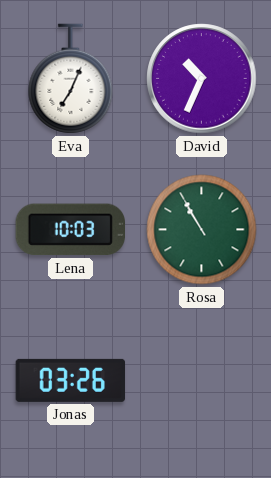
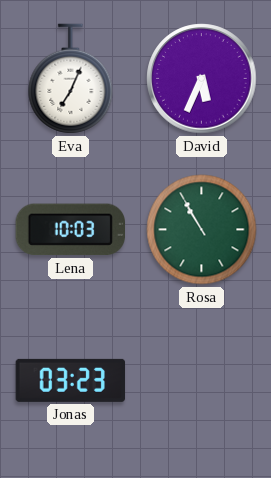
David: 10:34 -> 5:34
Jonas: 03:26 -> 03:23
